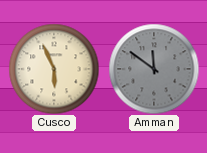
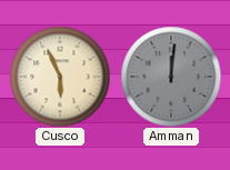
Amman: 11:51 -> 12:01
